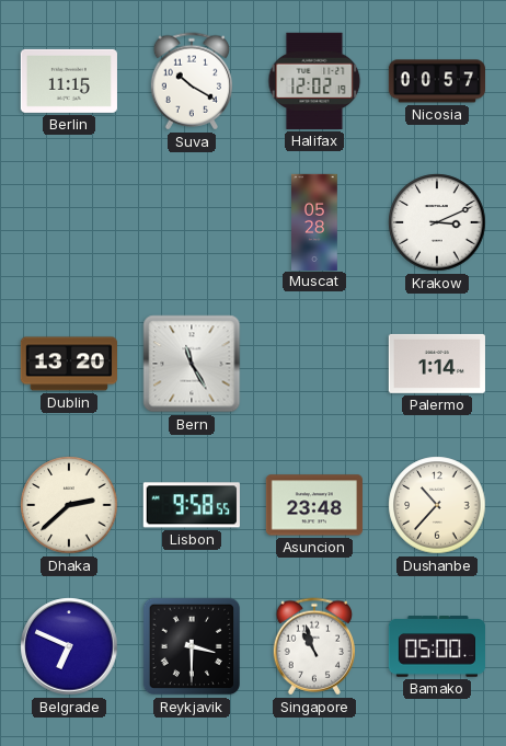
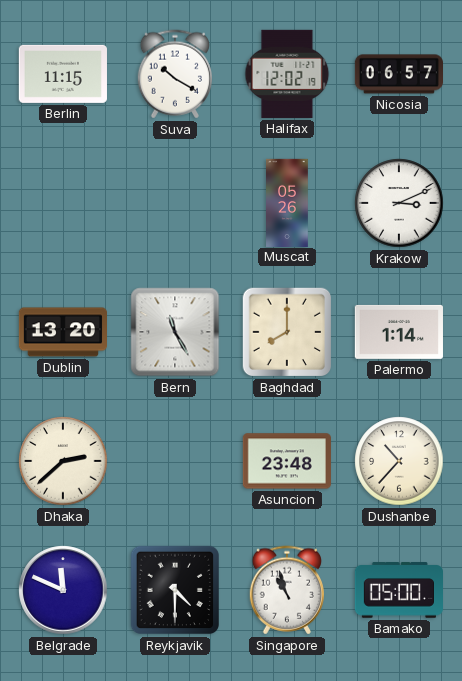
Nicosia: 00:57 -> 06:57
Muscat: 05:28 -> 05:26
Baghdad: none -> 8:00
Lisbon: 9:58 -> none
Belgrade: 6:49 -> 11:49
Reykjavik: 3:30 -> 4:30
